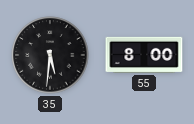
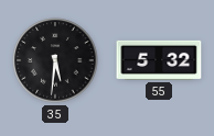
55: 8:00 -> 5:32
